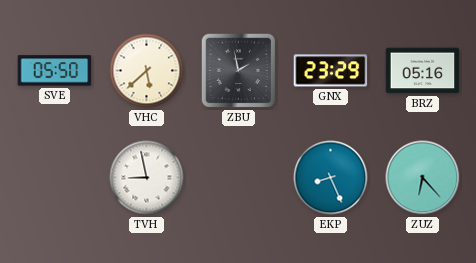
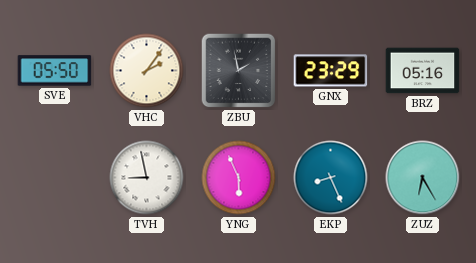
VHC: 5:38 -> 2:06
YNG: none -> 5:56
ZUZ: 6:23 -> 6:25
